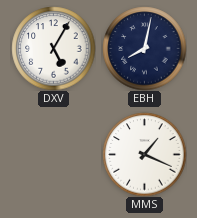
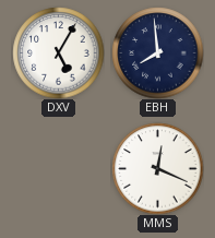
EBH: 8:02 -> 7:59
MMS: 1:19 -> 12:19
